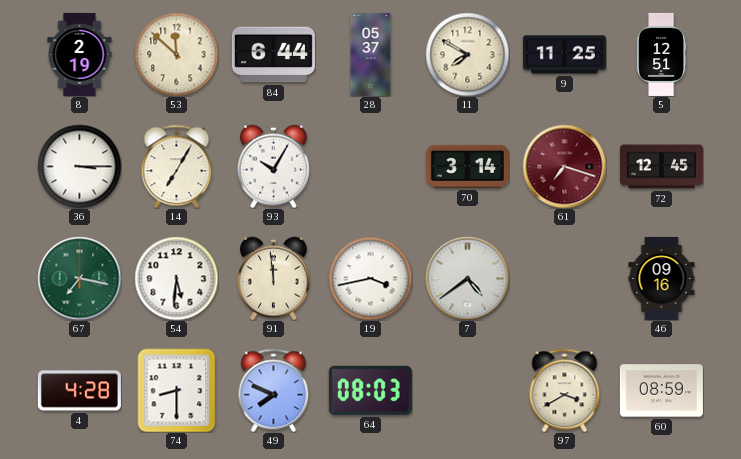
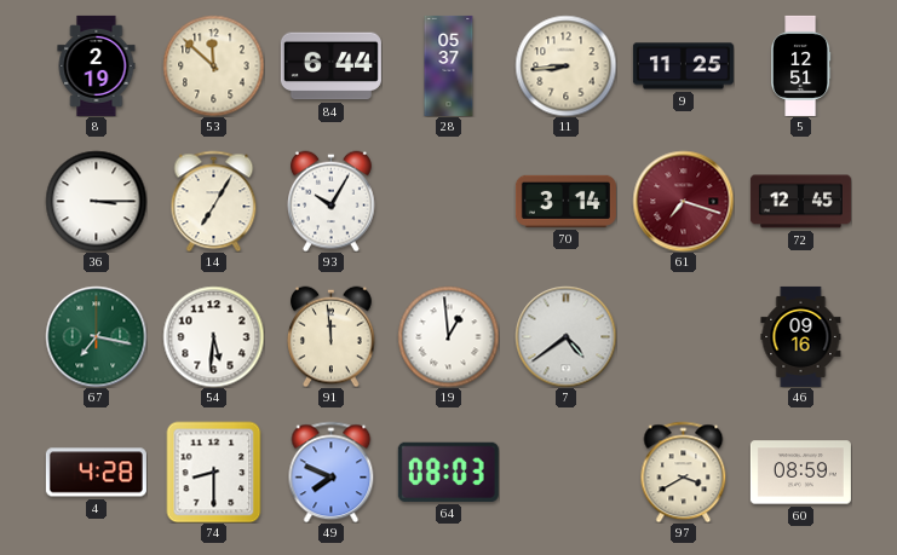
11: 7:50 -> 8:44
19: 3:43 -> 12:59
